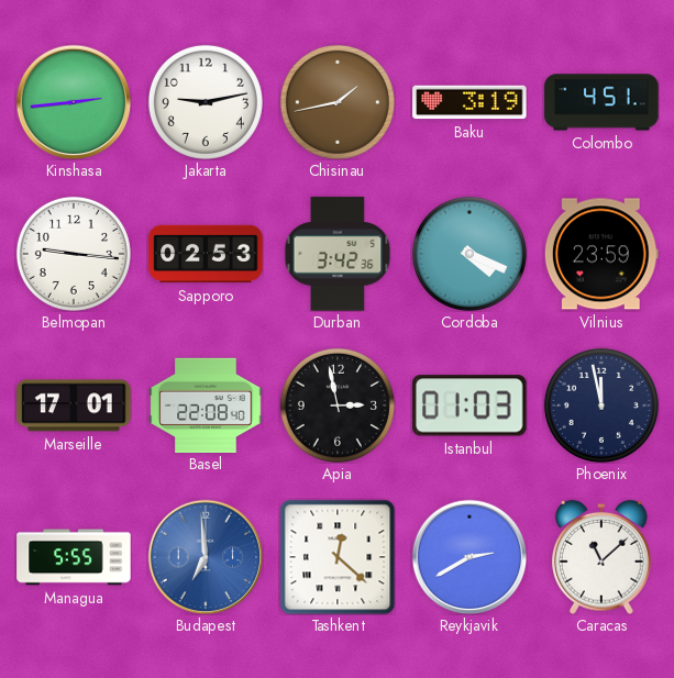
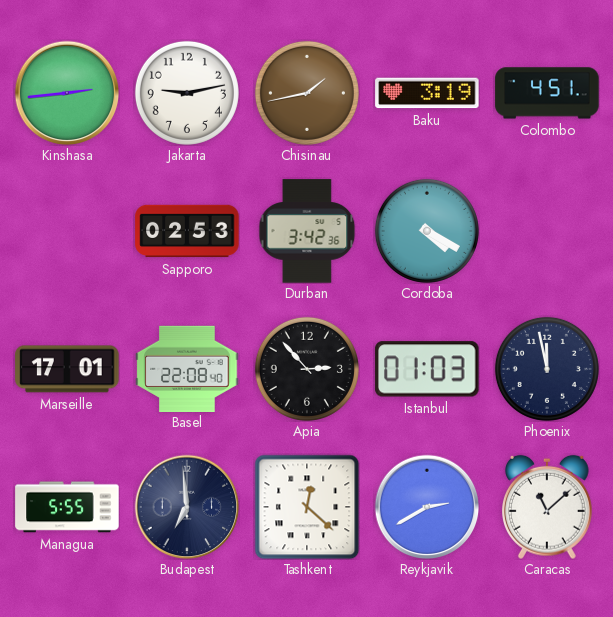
Belmopan: 9:16 -> none
Cordoba: 4:19 -> 4:20
Vilnius: 23:59 -> none
Apia: 2:58 -> 2:53
Budapest dial: blue -> navy
